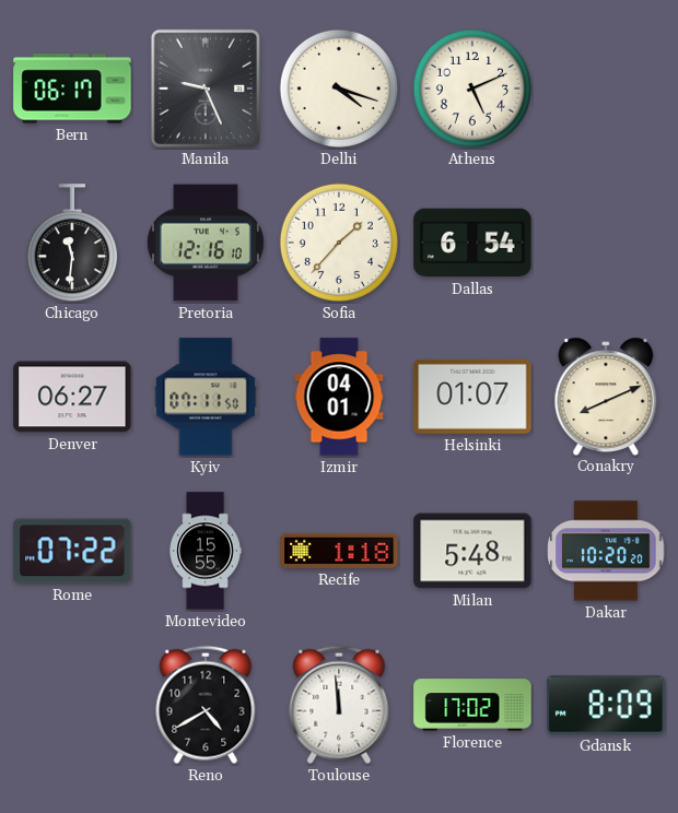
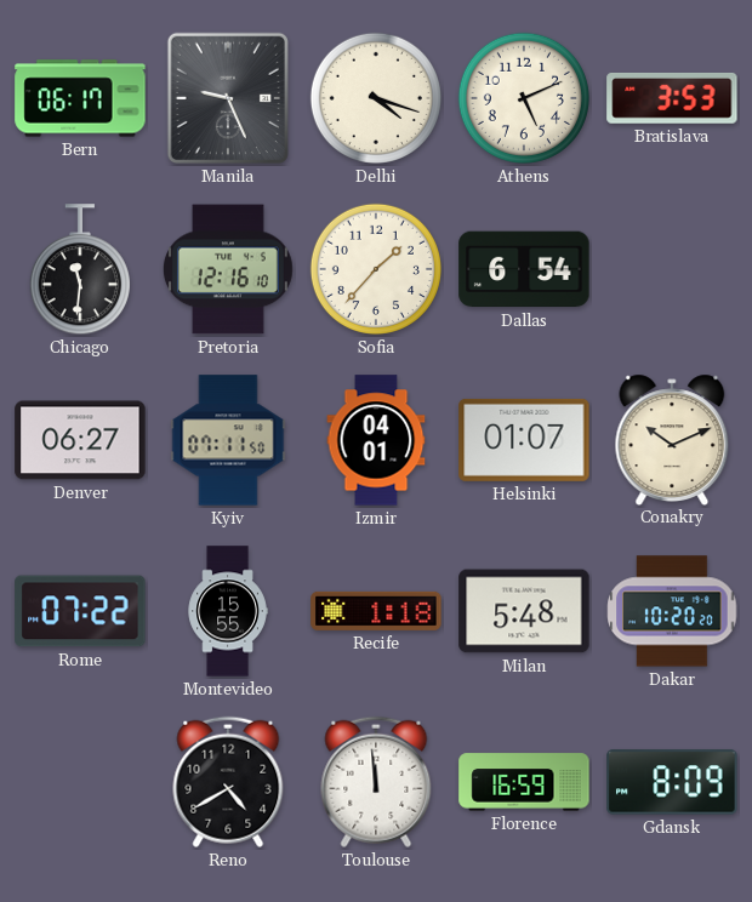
Bratislava: none -> 3:53
Conakry: 8:11 -> 10:11
Florence: 17:02 -> 16:59
